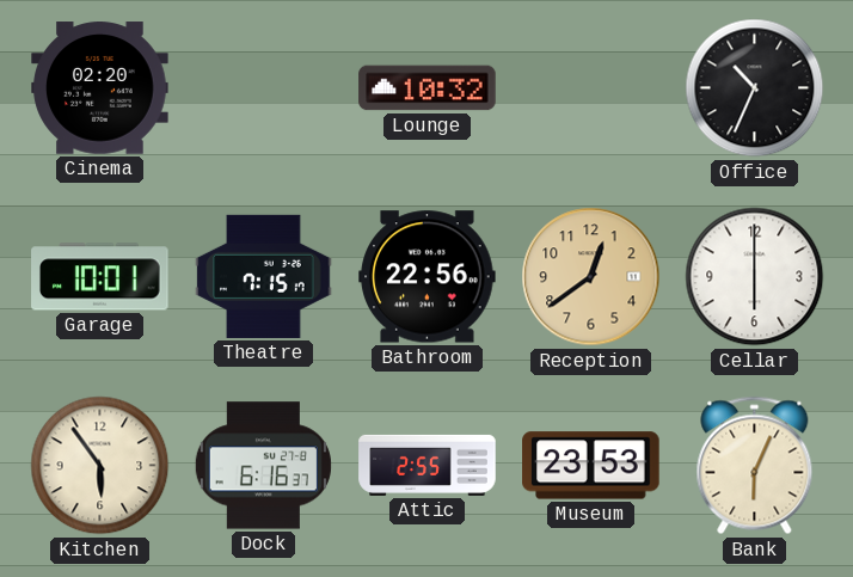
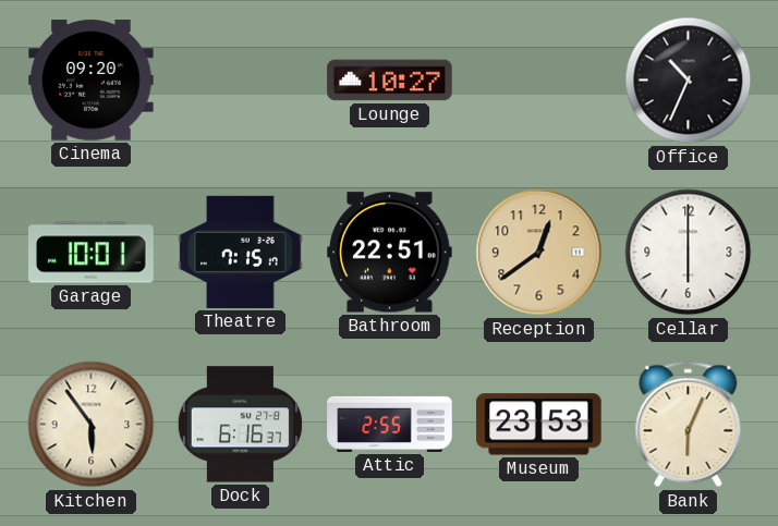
Cinema: 02:20 -> 09:20
Lounge: 10:32 -> 10:27
Bathroom: 22:56 -> 22:51
